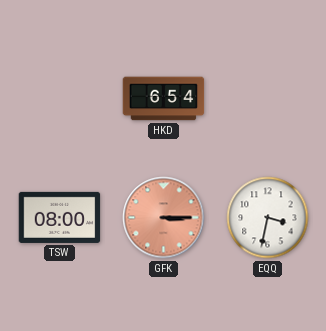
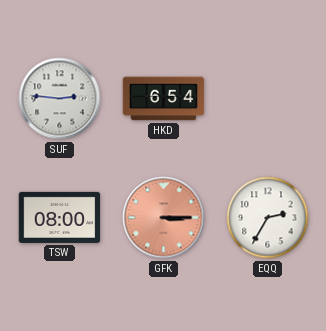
SUF: none -> 2:46
EQQ: 3:32 -> 2:35
